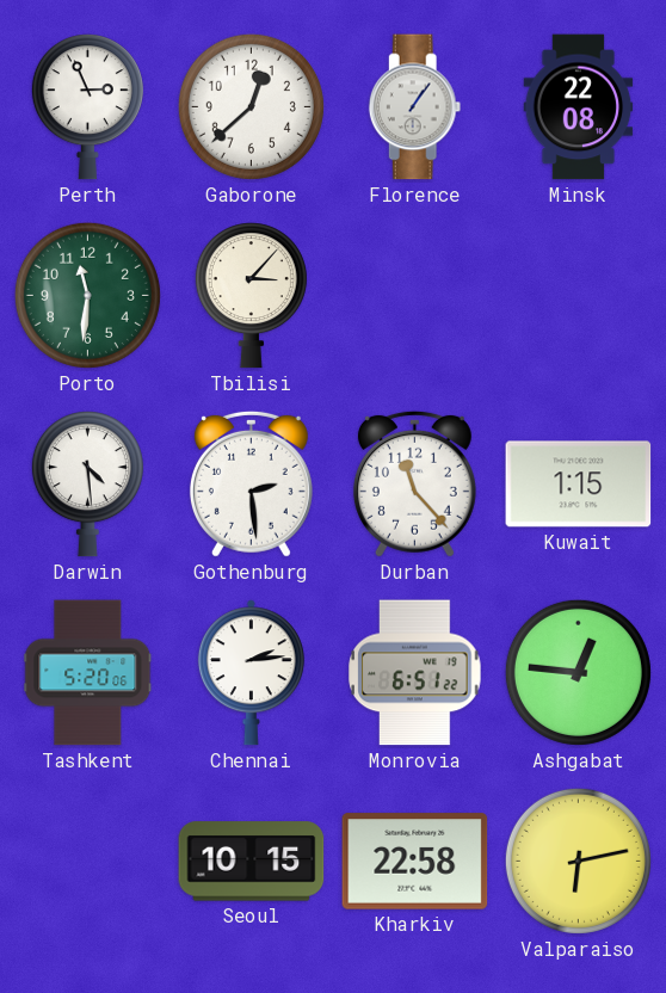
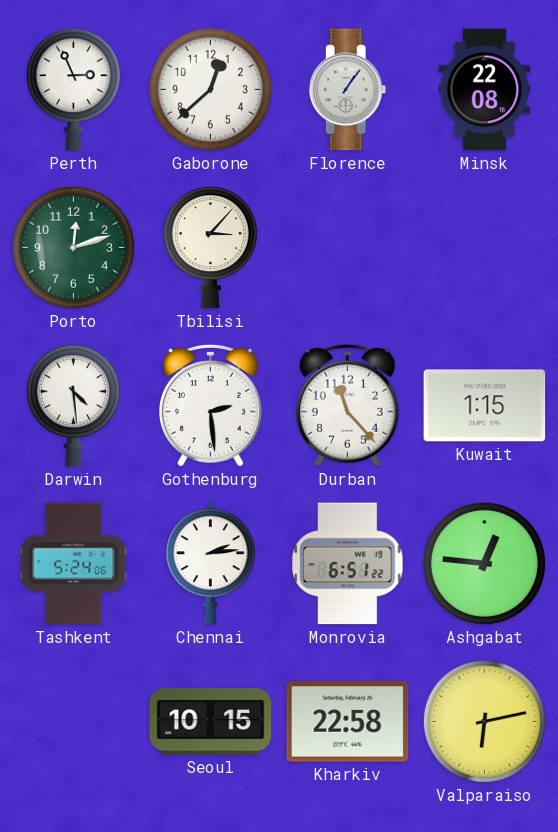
Porto: 11:31 -> 12:12
Tashkent: 5:20 -> 5:24
